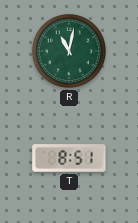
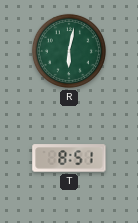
R: 11:02 -> 6:02
